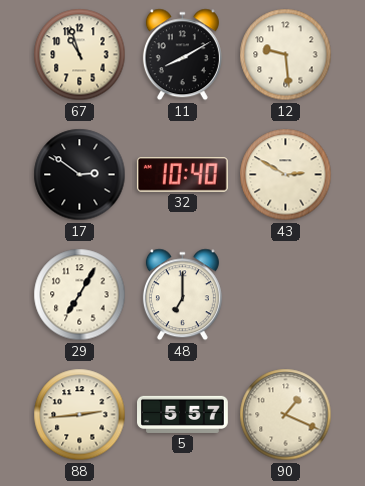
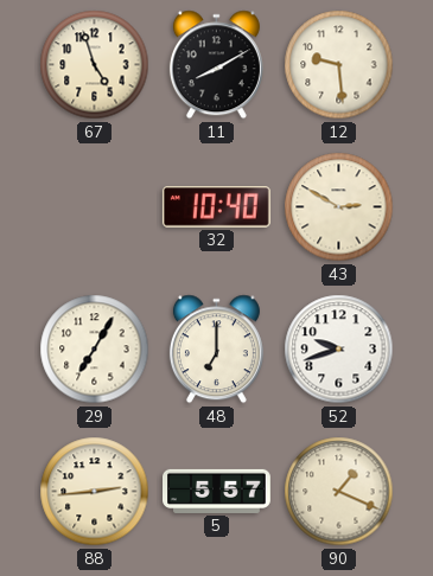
67: 10:57 -> 4:57
17: 2:51 -> none
52: none -> 9:42
